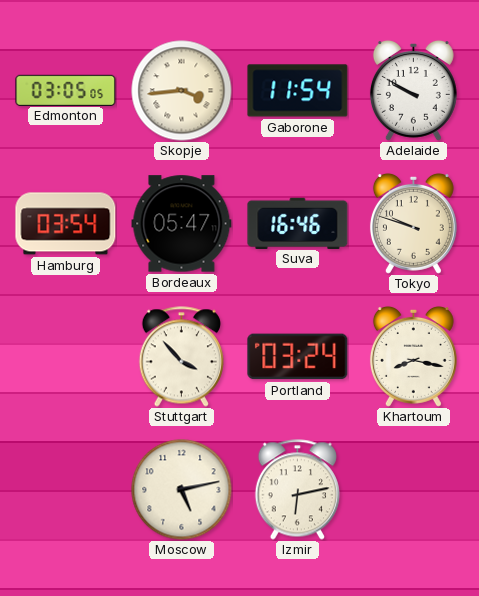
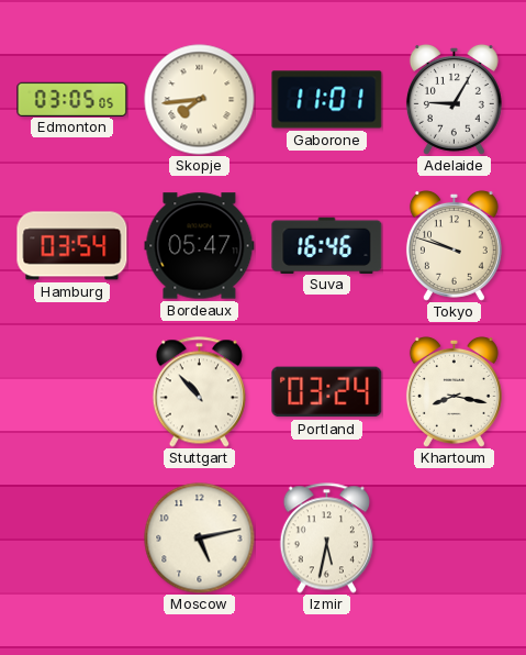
Skopje: 3:44 -> 7:44
Gaborone: 11:54 -> 11:01
Adelaide: 9:50 -> 9:05
Stuttgart: 3:53 -> 10:53
Izmir: 6:13 -> 5:32
